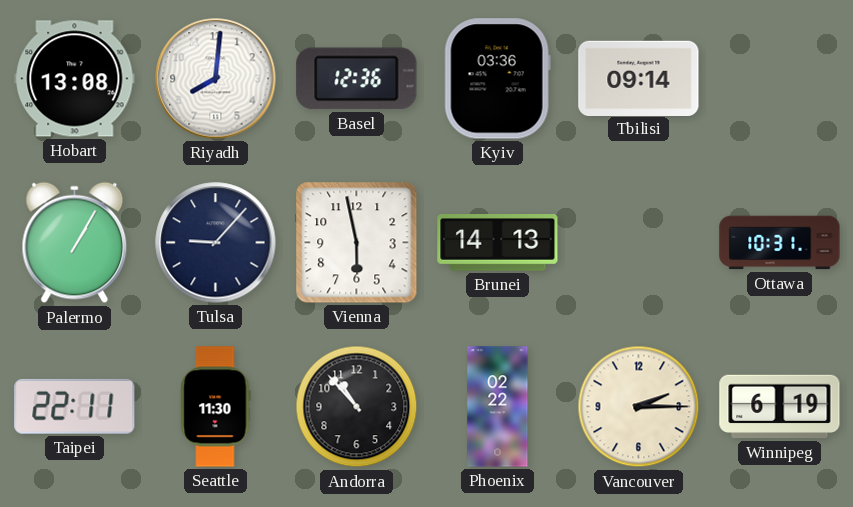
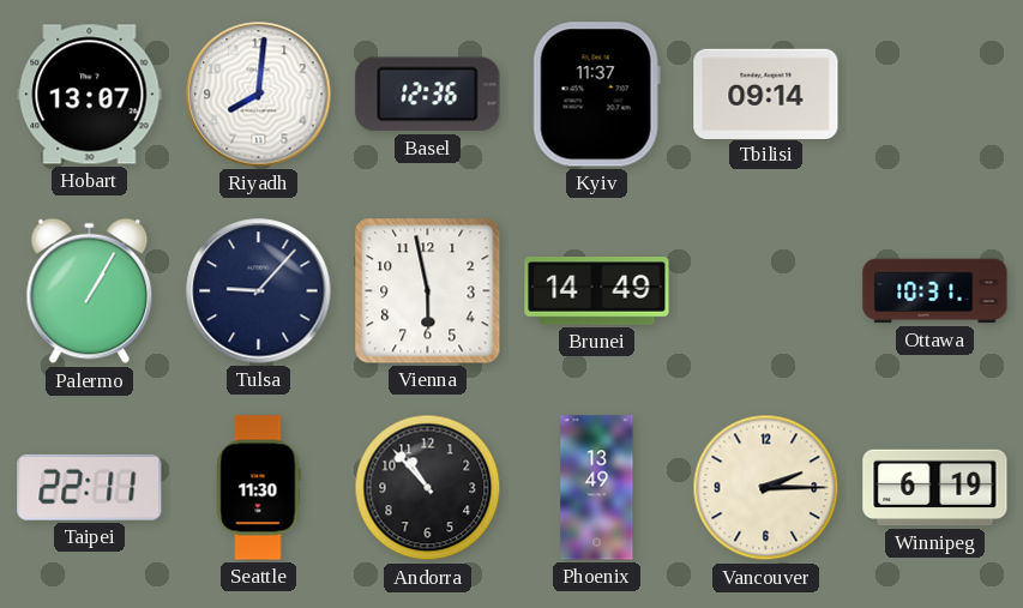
Hobart: 13:08 -> 13:07
Kyiv: 03:36 -> 11:37
Brunei: 14:13 -> 14:49
Phoenix: 02:22 -> 13:49
